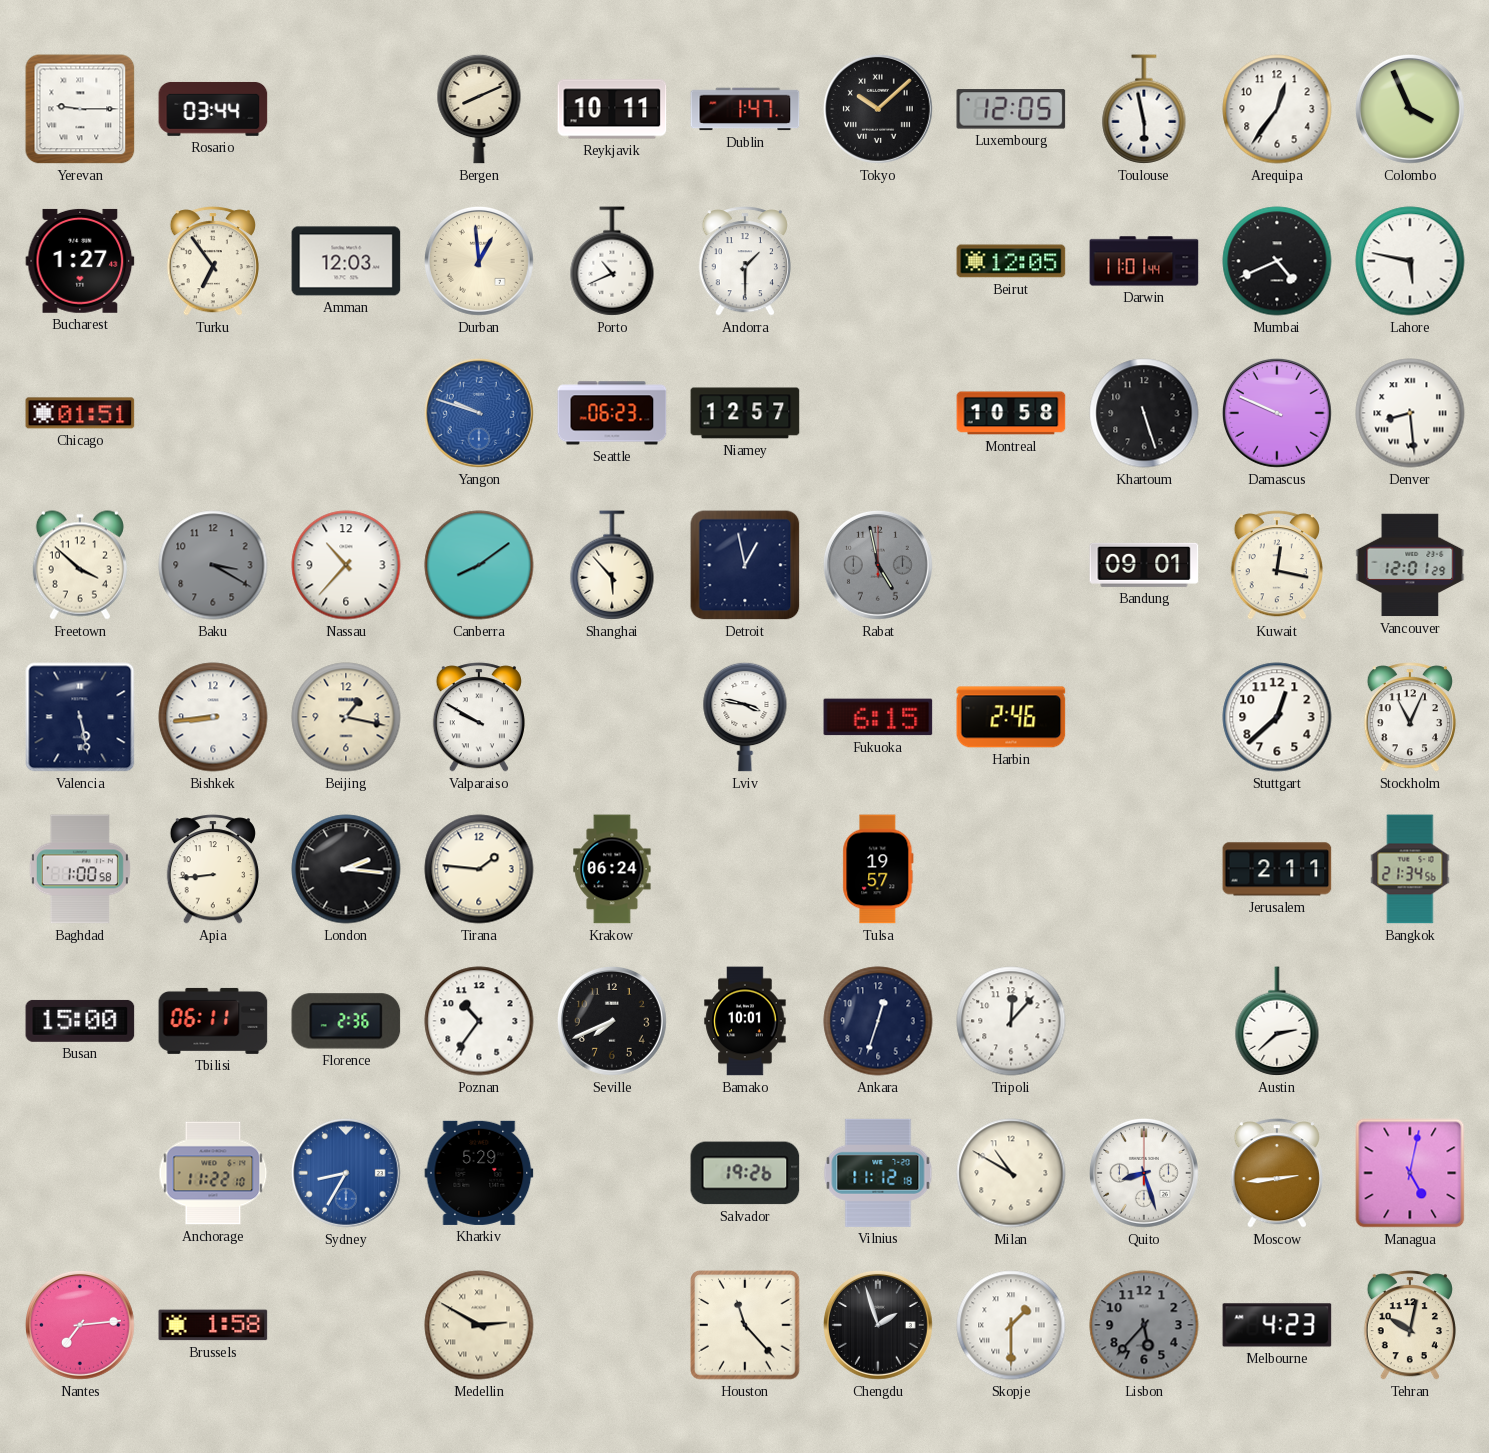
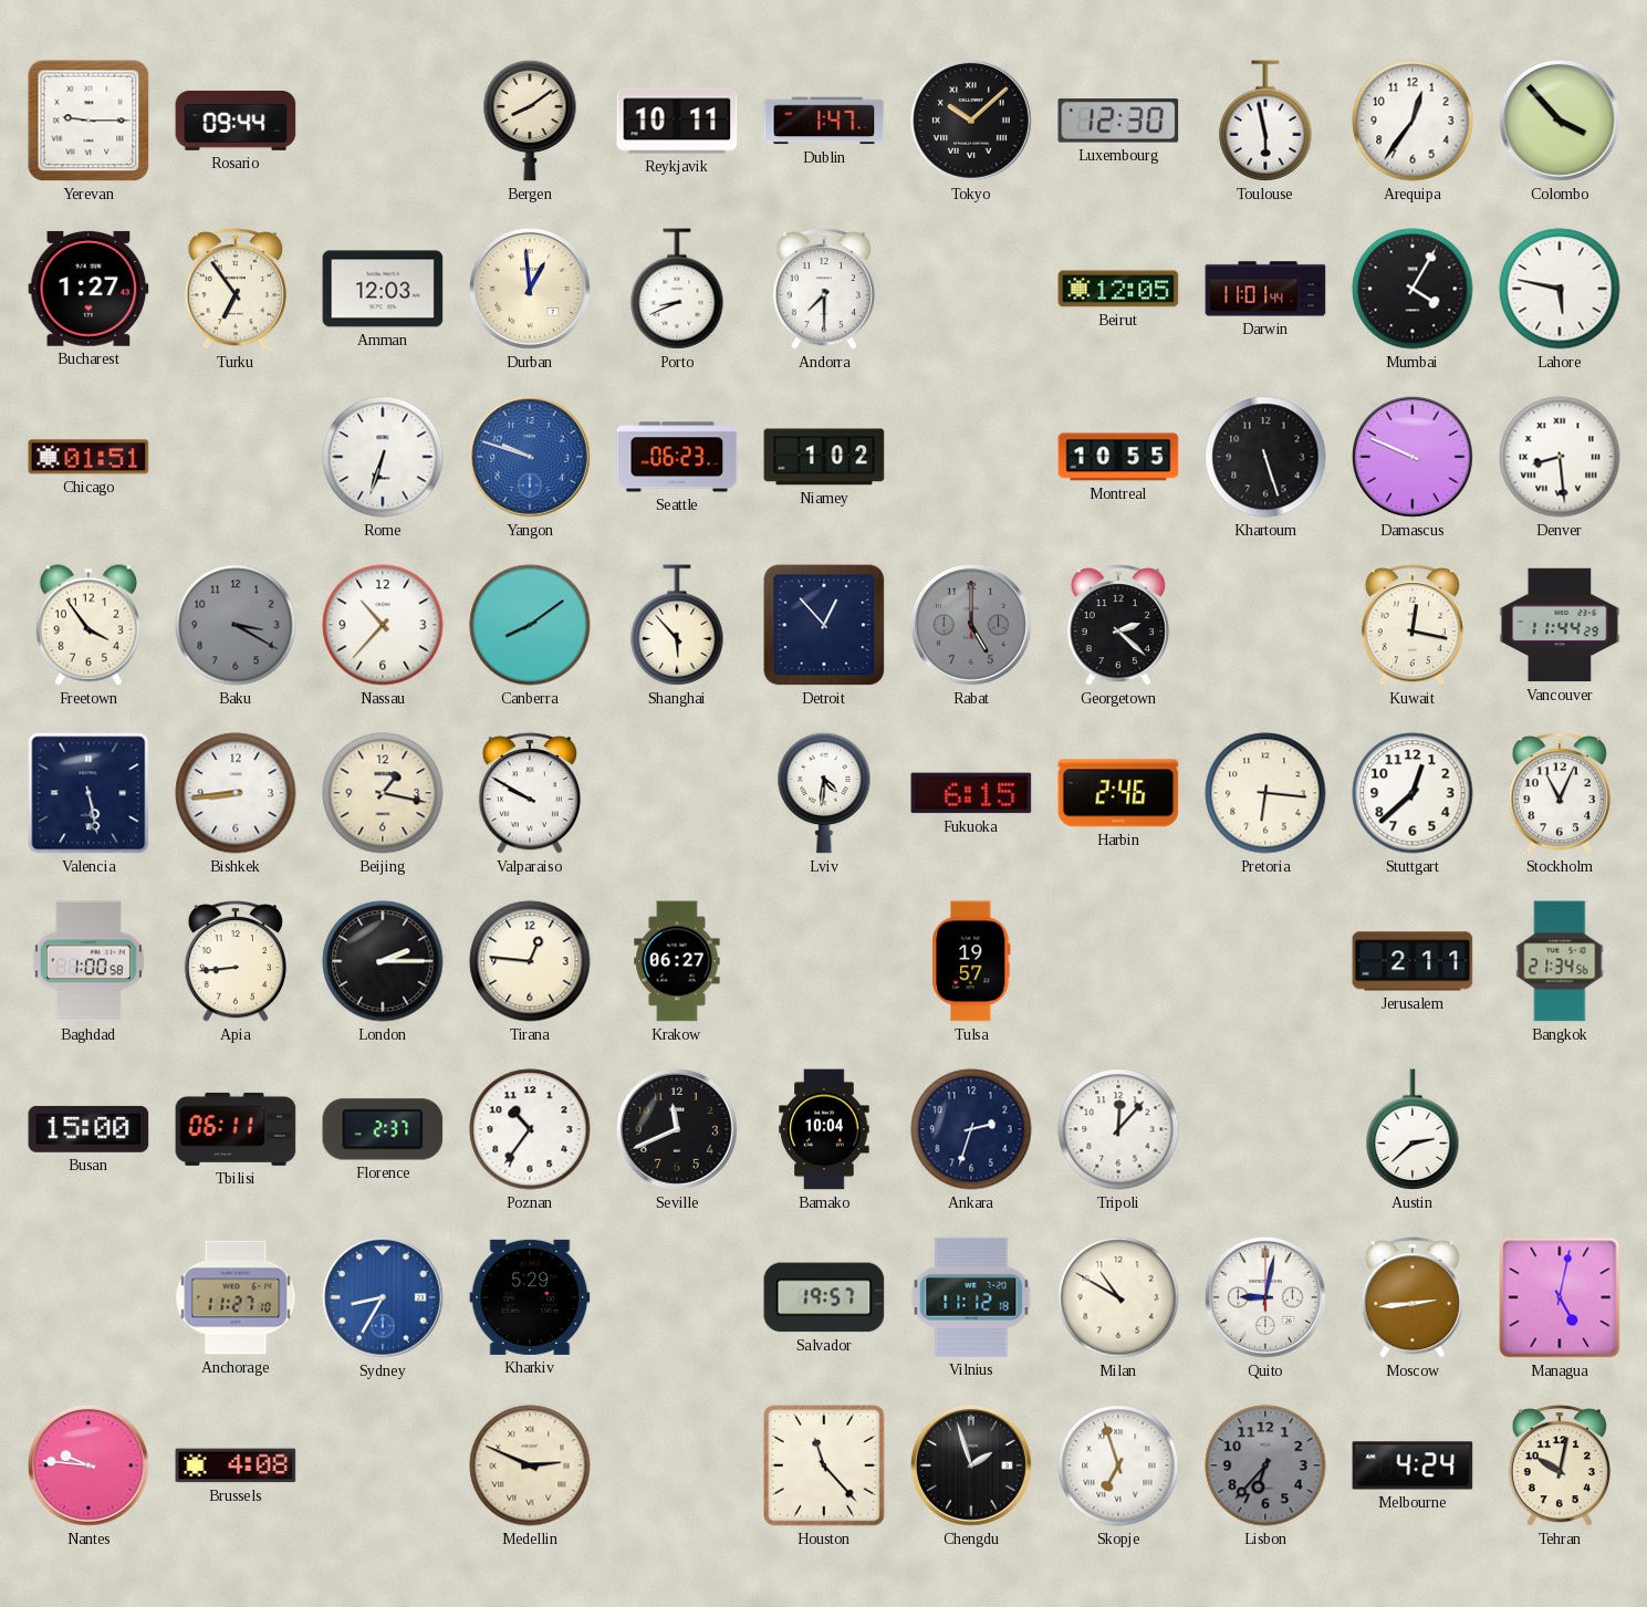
Rosario: 03:44 -> 09:44
Bergen: 8:11 -> 8:09
Luxembourg: 12:05 -> 12:30
Colombo: 3:56 -> 3:53
Porto: 10:41 -> 8:41
Andorra: 1:30 -> 7:30
Mumbai: 4:41 -> 4:05
Rome: none -> 6:33
Niamey: 12:57 -> 1:02
Montreal: 10:58 -> 10:55
Freetown: 3:52 -> 3:54
Detroit: 12:58 -> 12:53
Rabat: 4:58 -> 5:00
Georgetown: none -> 2:22
Bandung: 09:01 -> none
Vancouver: 12:01 -> 11:44
Lviv: 3:47 -> 4:31
Pretoria: none -> 6:16
London: 2:16 -> 2:15
Tirana: 1:46 -> 12:46
Krakow: 06:24 -> 06:27
Florence: 2:36 -> 2:37
Seville: 7:41 -> 11:41
Bamako: 10:01 -> 10:04
Ankara: 12:33 -> 2:33
Anchorage: 11:22 -> 11:27
Salvador: 19:26 -> 19:57
Quito: 8:27 -> 9:02
Nantes: 7:14 -> 9:46
Brussels: 1:58 -> 4:08
Medellin: 2:50 -> 2:49
Skopje: 1:30 -> 6:57
Lisbon: 5:37 -> 6:37
Melbourne: 4:23 -> 4:24
